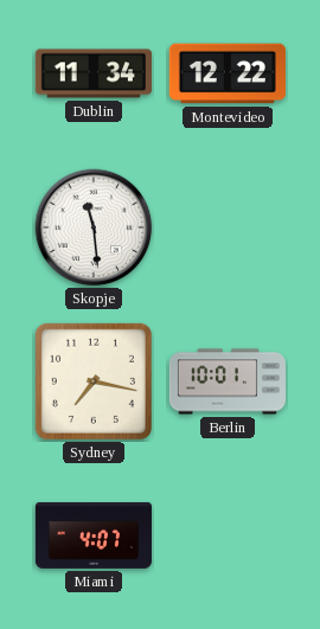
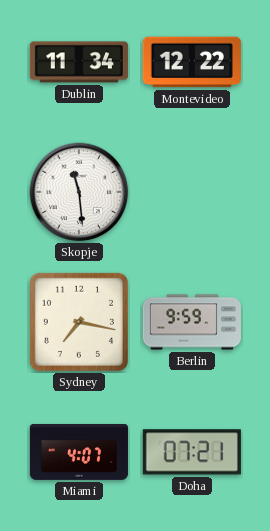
Berlin: 10:01 -> 9:59
Doha: none -> 07:21
